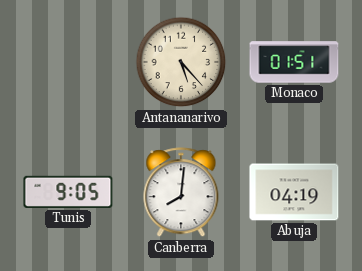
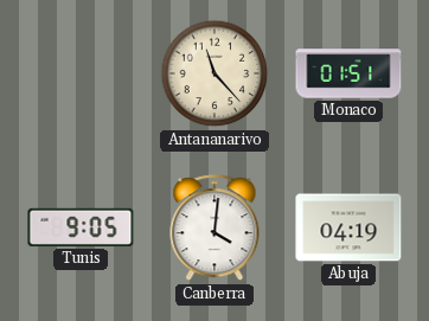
Antananarivo: 5:23 -> 11:23
Canberra: 8:01 -> 4:01
